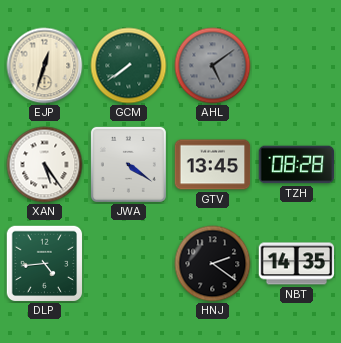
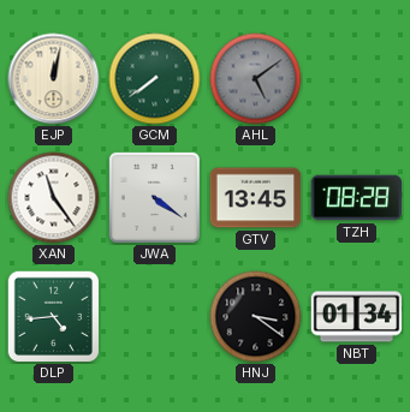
EJP: 12:33 -> 12:02
XAN: 5:24 -> 11:24
HNJ: 2:21 -> 3:21
NBT: 14:35 -> 01:34
